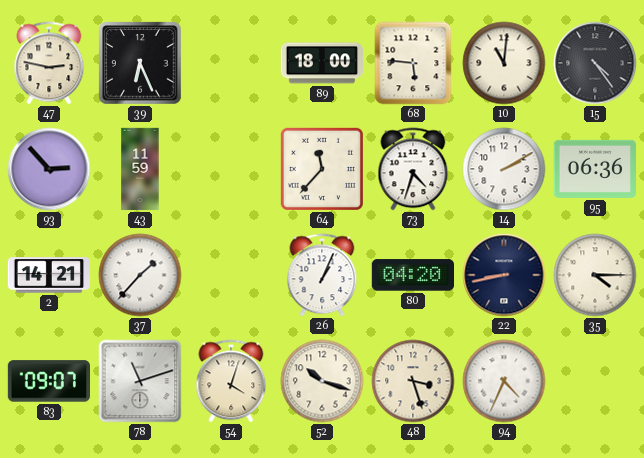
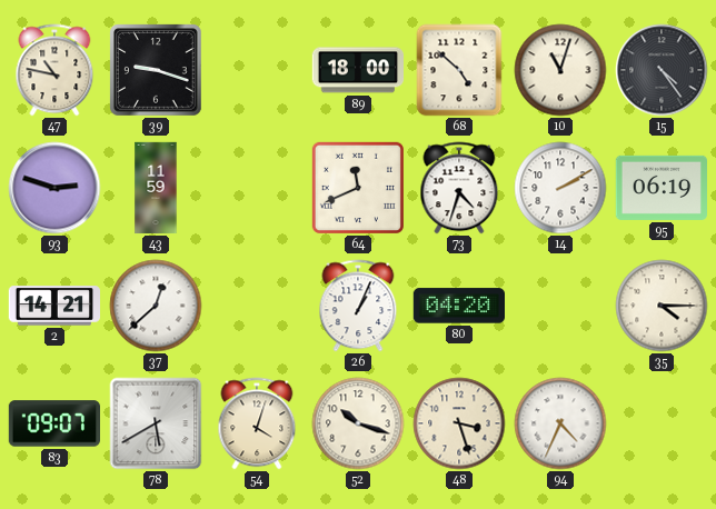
47: 2:47 -> 10:47
39: 6:26 -> 9:18
68: 5:46 -> 4:52
10: 11:01 -> 11:03
93: 2:53 -> 2:48
64: 11:37 -> 11:41
95: 06:36 -> 06:19
37: 1:37 -> 12:38
22: 8:43 -> none
78: 11:12 -> 5:40
